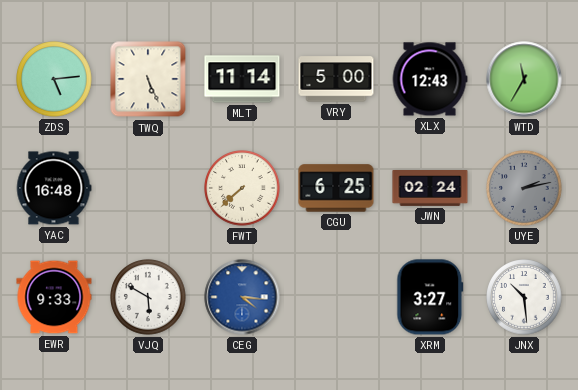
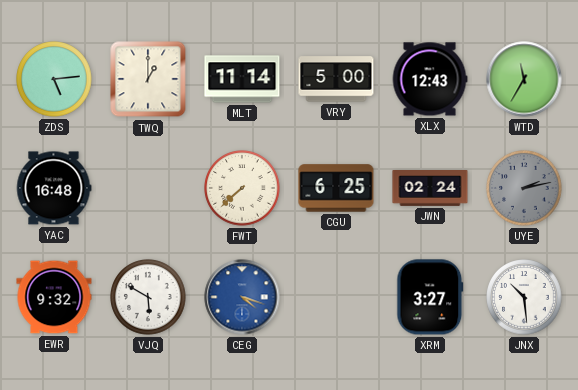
TWQ: 5:26 -> 1:00
EWR: 9:33 -> 9:32
CEG: 4:16 -> 4:18
